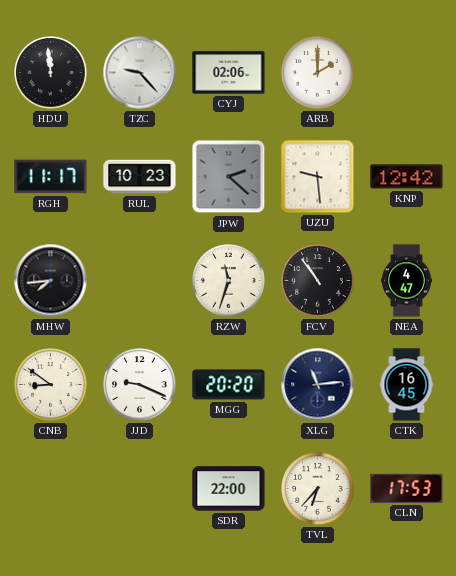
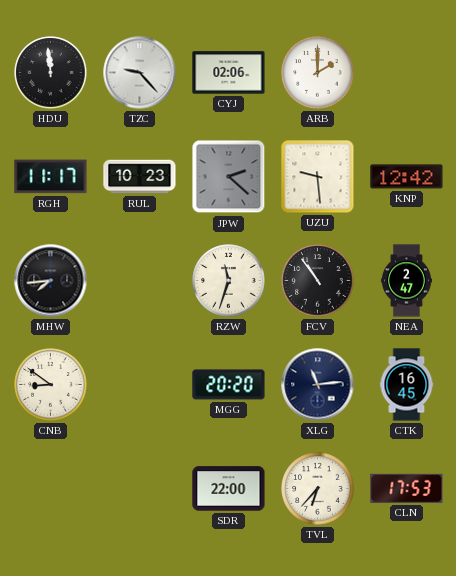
NEA: 4:47 -> 2:47
JJD: 9:19 -> none
